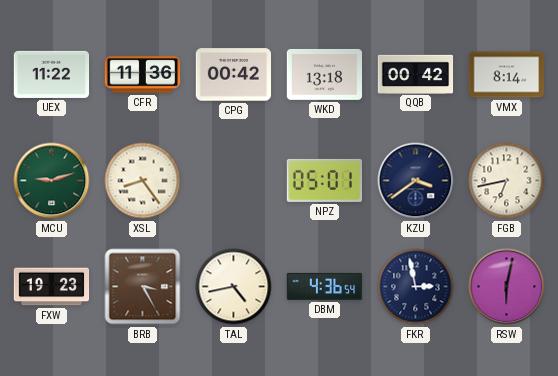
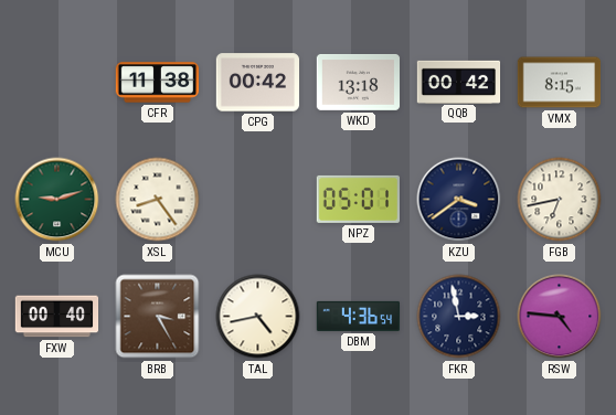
UEX: 11:22 -> none
CFR: 11:36 -> 11:38
VMX: 8:14 -> 8:15
FXW: 19:23 -> 00:40
RSW: 6:02 -> 4:46
